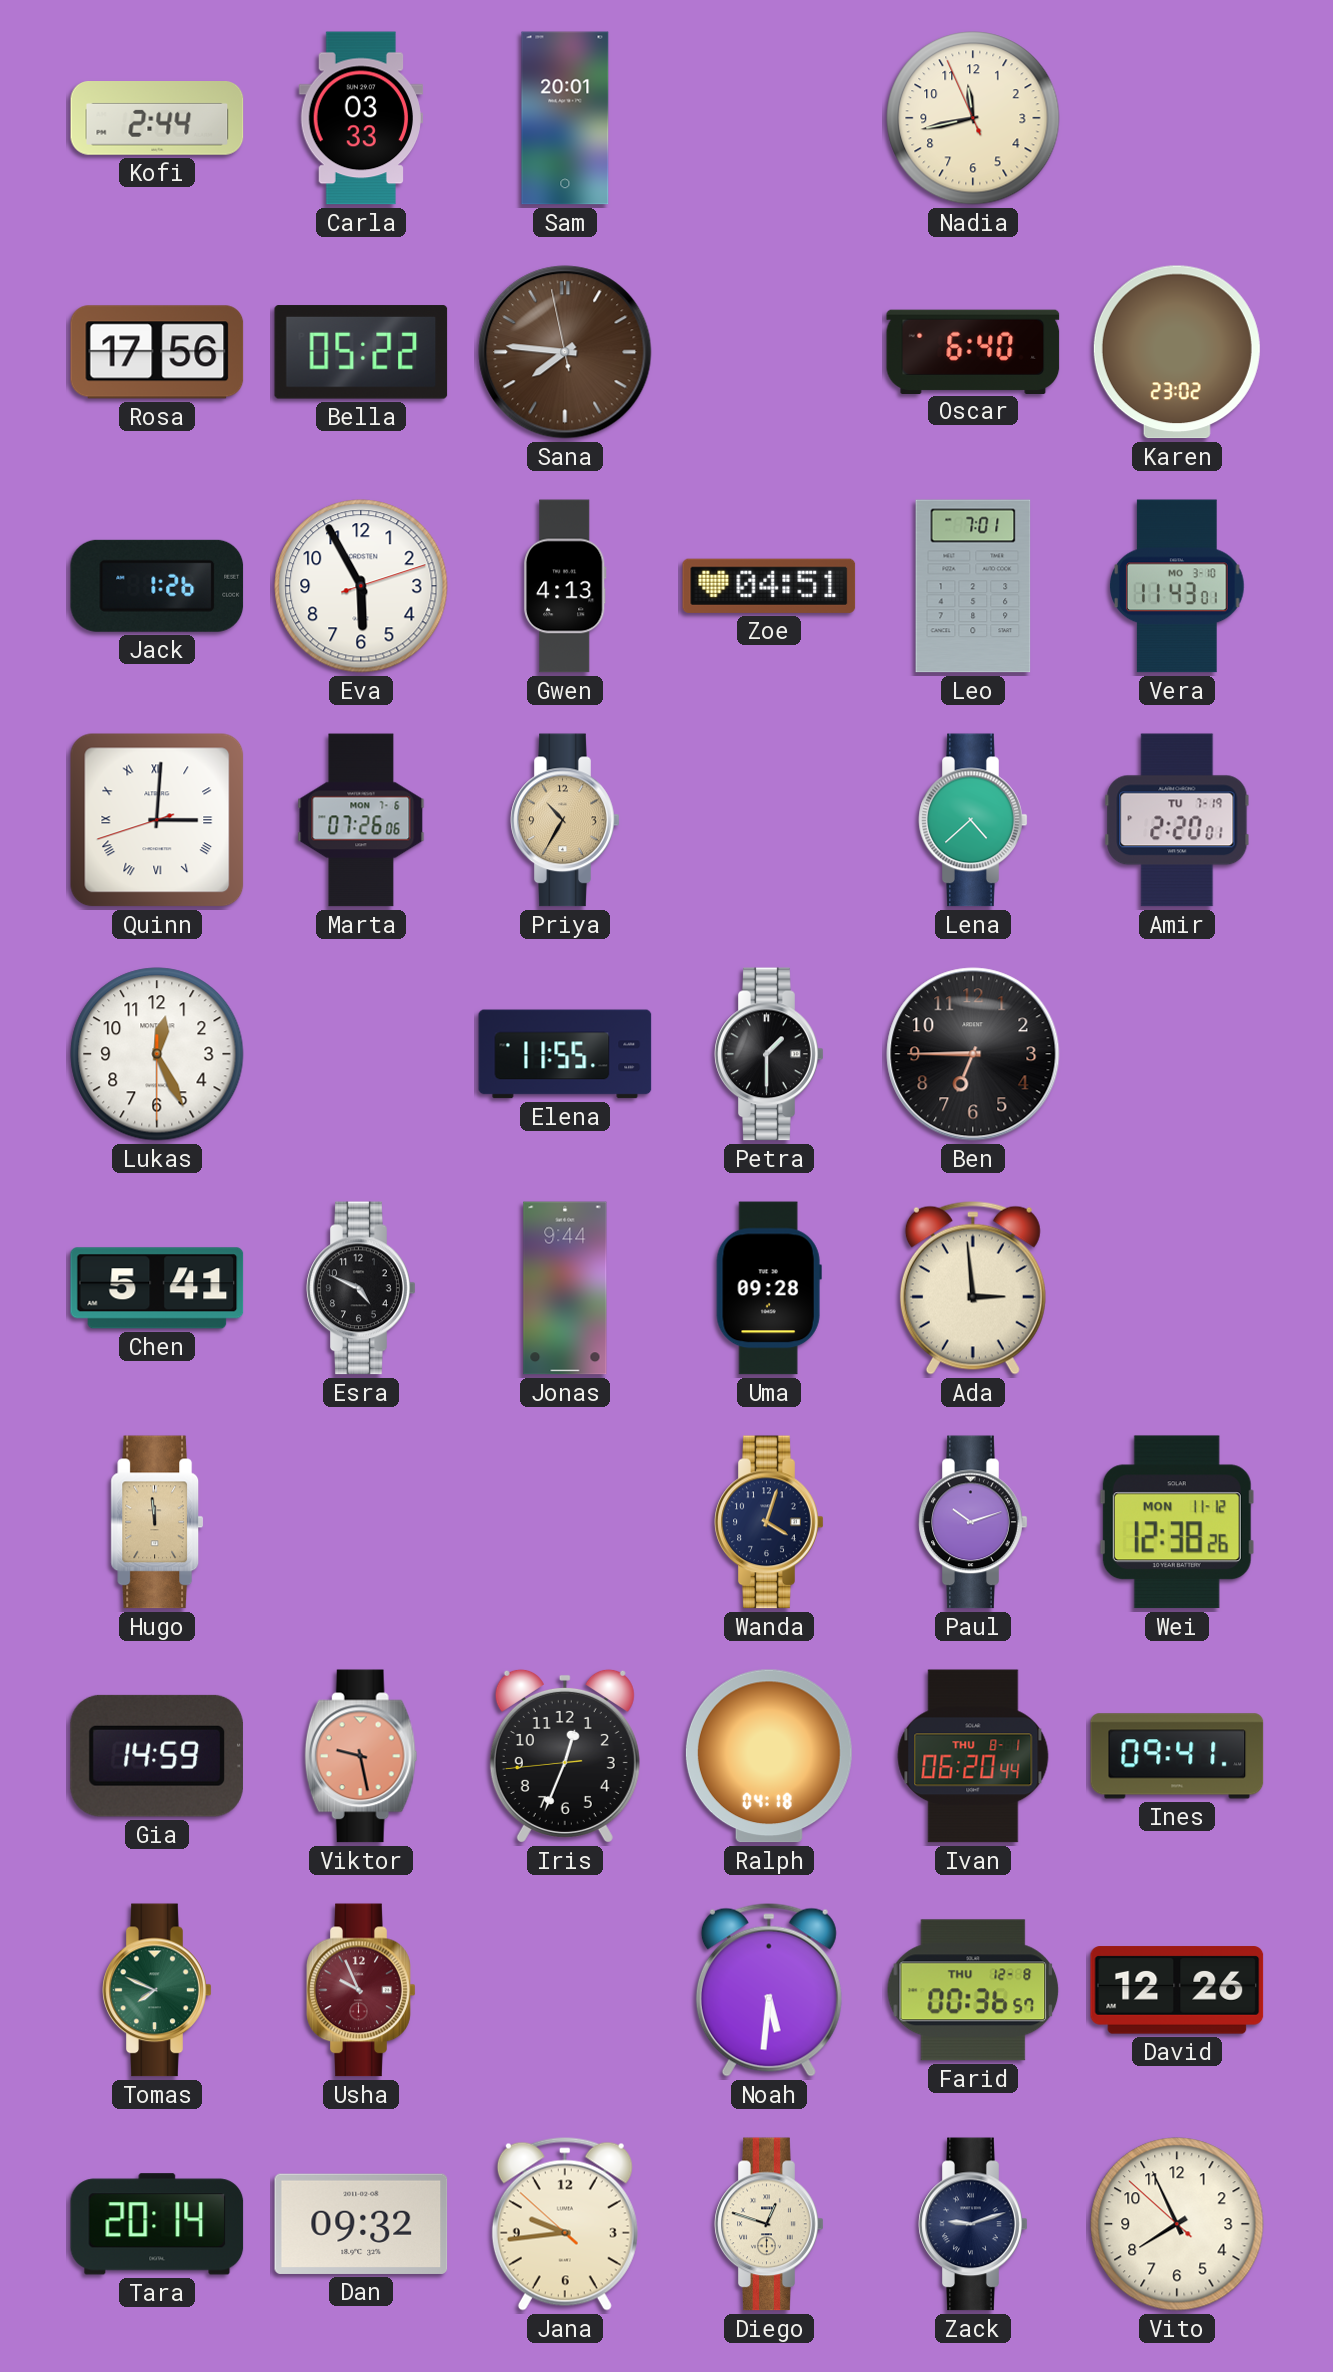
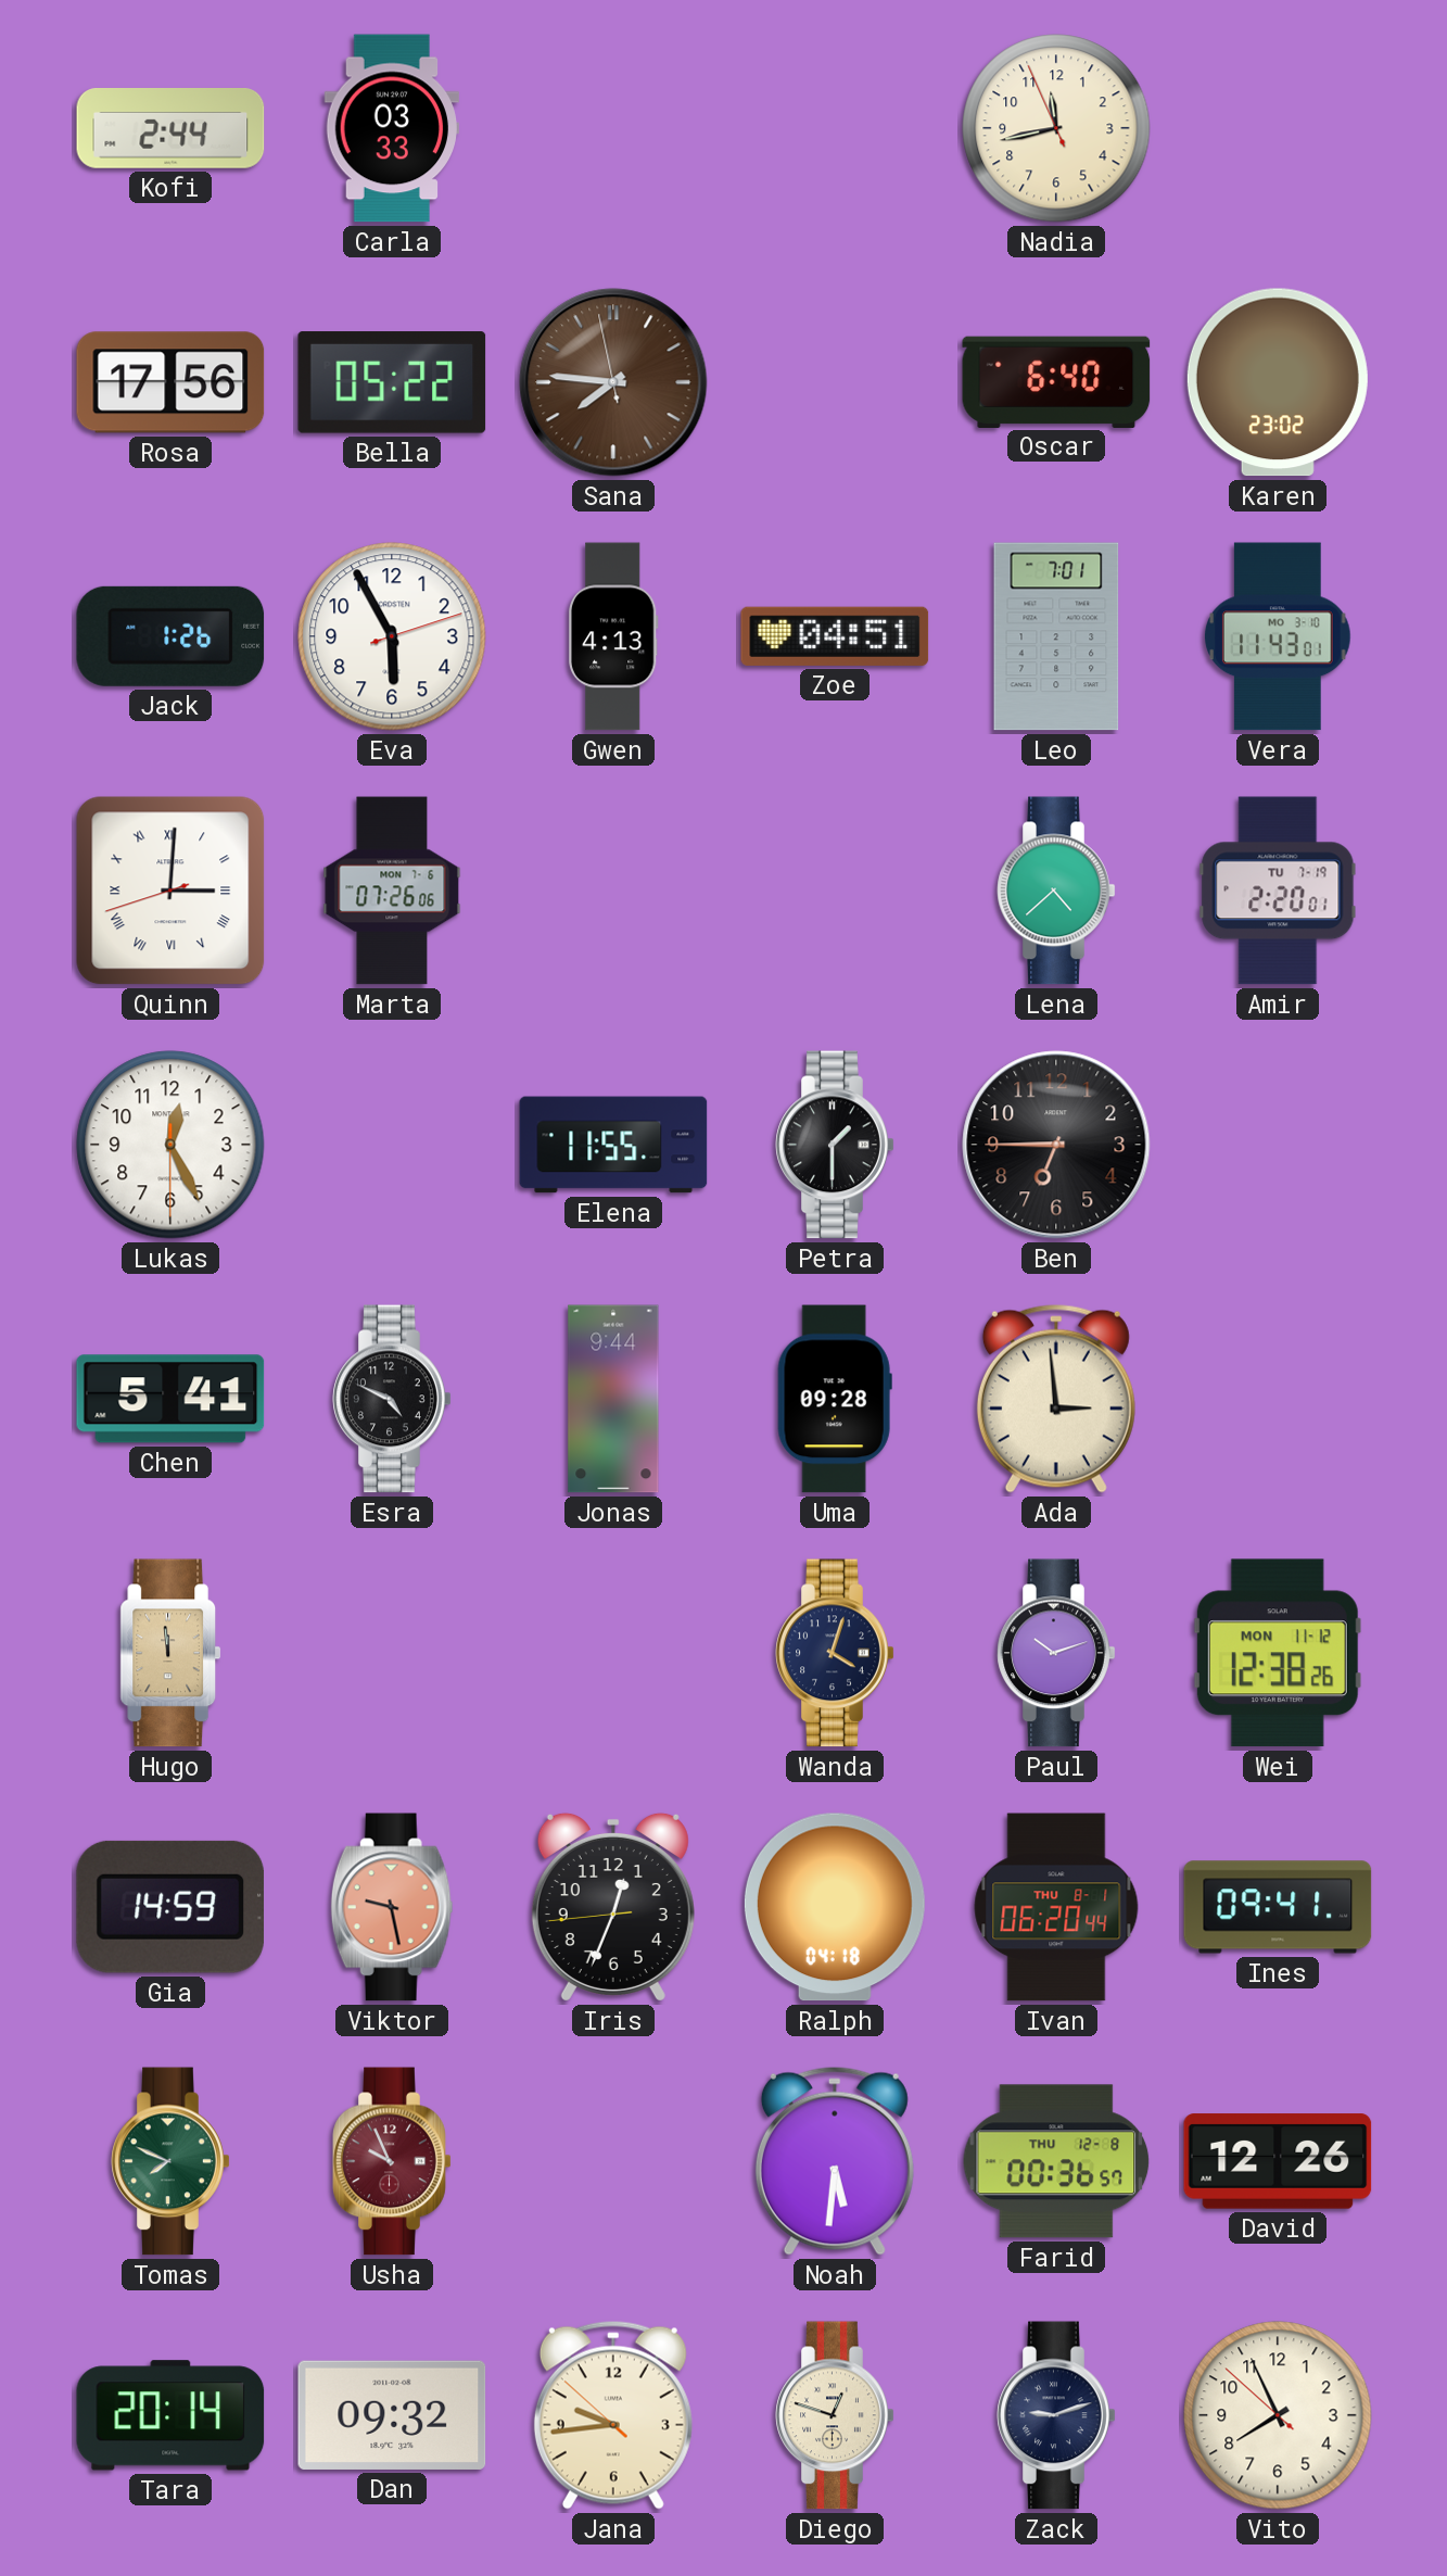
Sam: 20:01 -> none
Priya: 10:35 -> none
